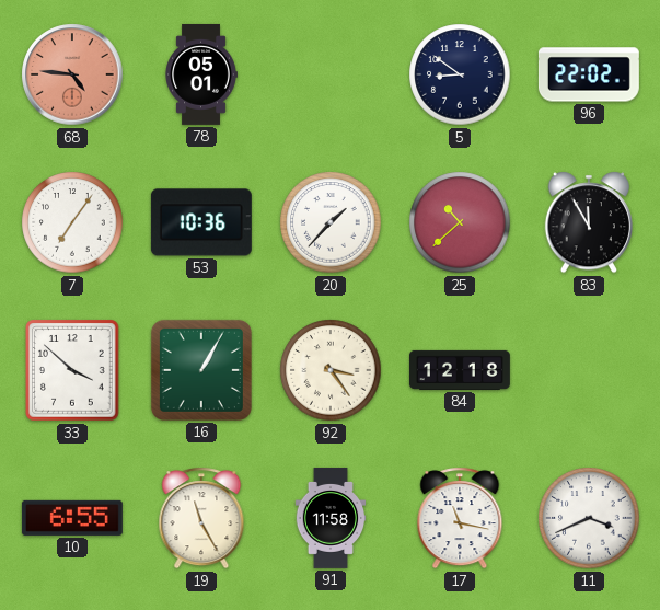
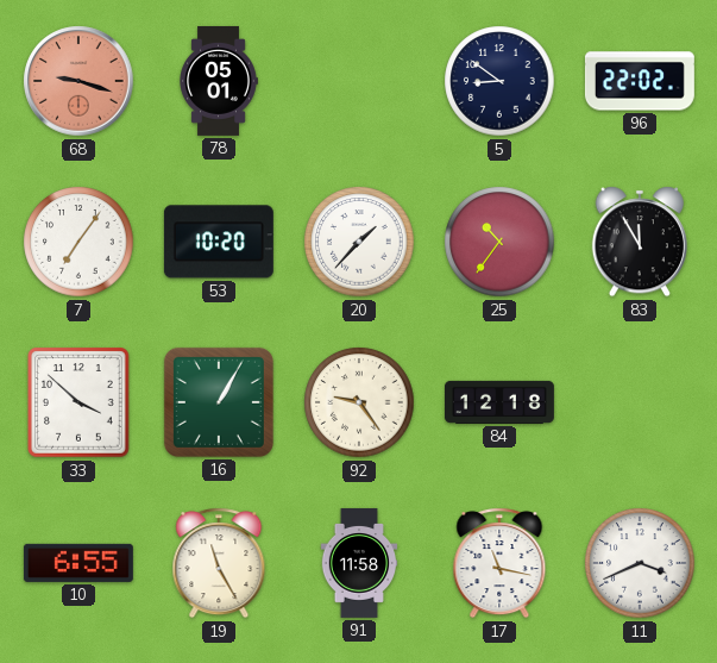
68: 4:46 -> 9:18
53: 10:36 -> 10:20
25: 10:38 -> 10:36
92: 3:24 -> 9:24
